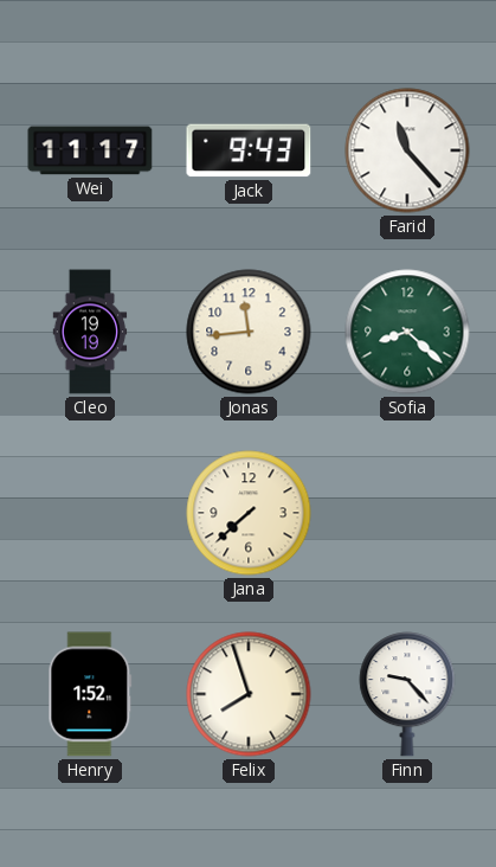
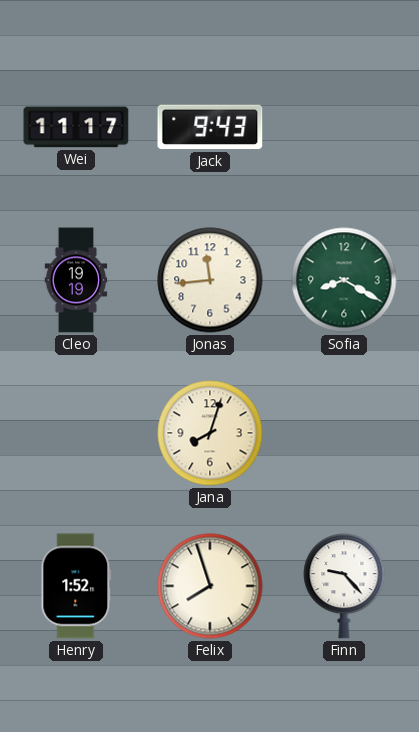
Farid: 11:23 -> none
Sofia: 8:22 -> 8:20
Jana: 7:38 -> 8:03
